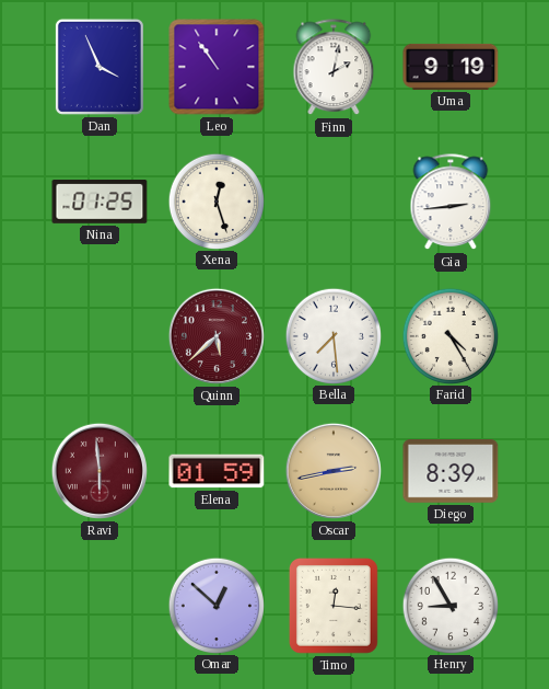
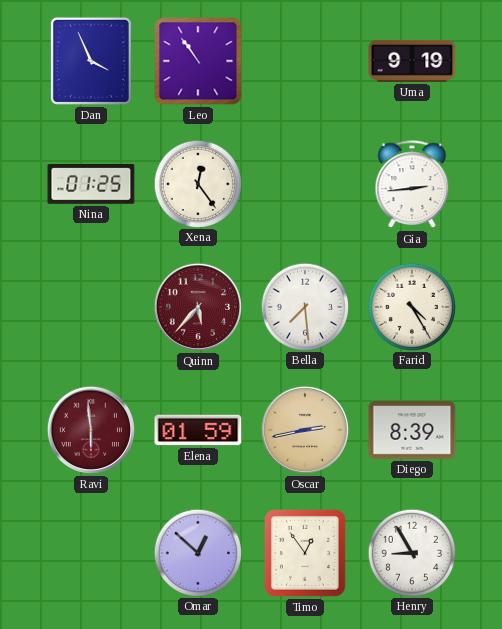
Finn: 2:02 -> none
Xena: 12:27 -> 12:24
Quinn: 5:38 -> 5:37
Timo: 12:16 -> 12:54
